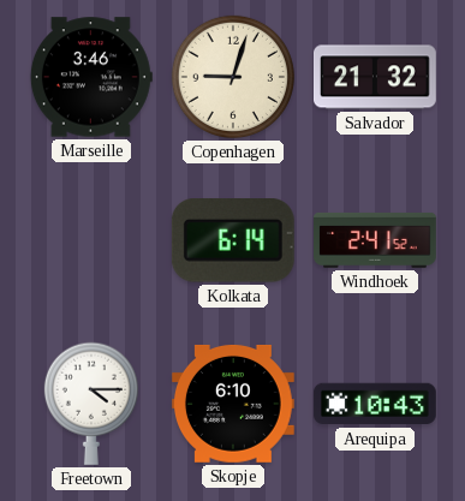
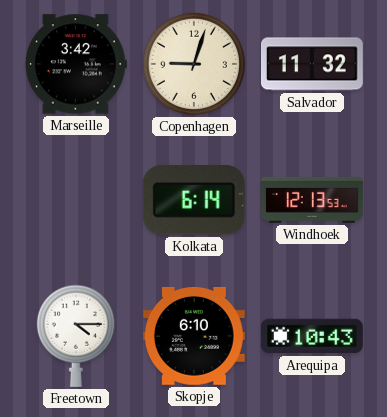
Marseille: 3:46 -> 3:42
Salvador: 21:32 -> 11:32
Windhoek: 2:41 -> 12:13
